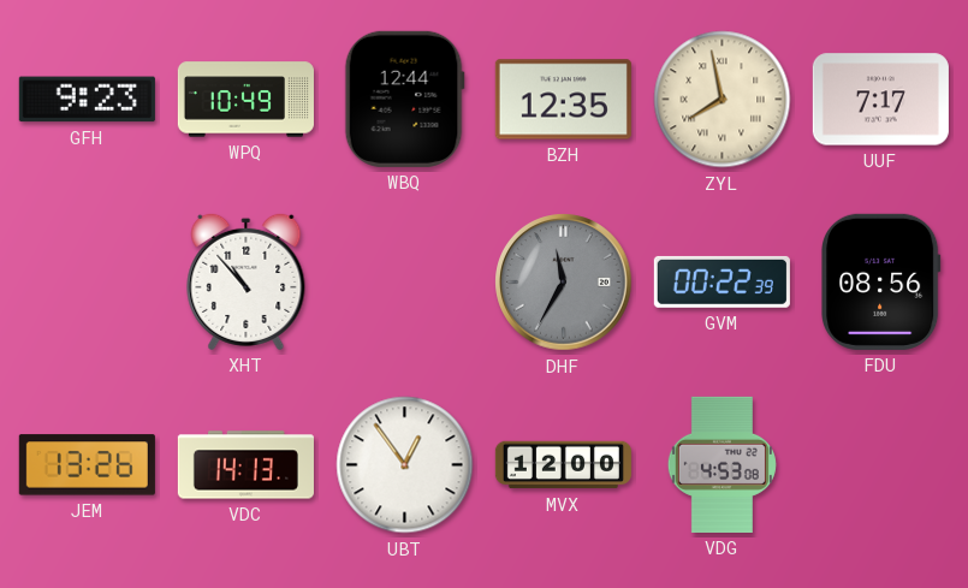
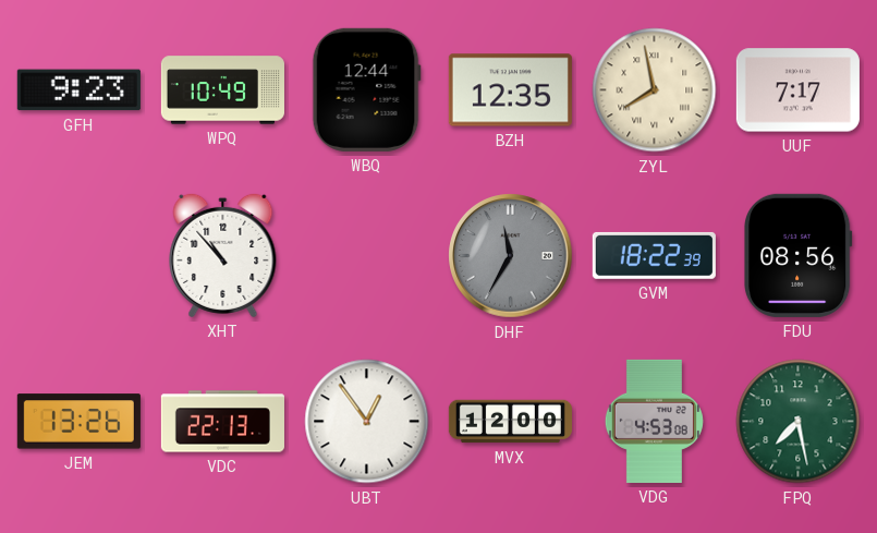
GVM: 00:22 -> 18:22
VDC: 14:13 -> 22:13
FPQ: none -> 7:28
